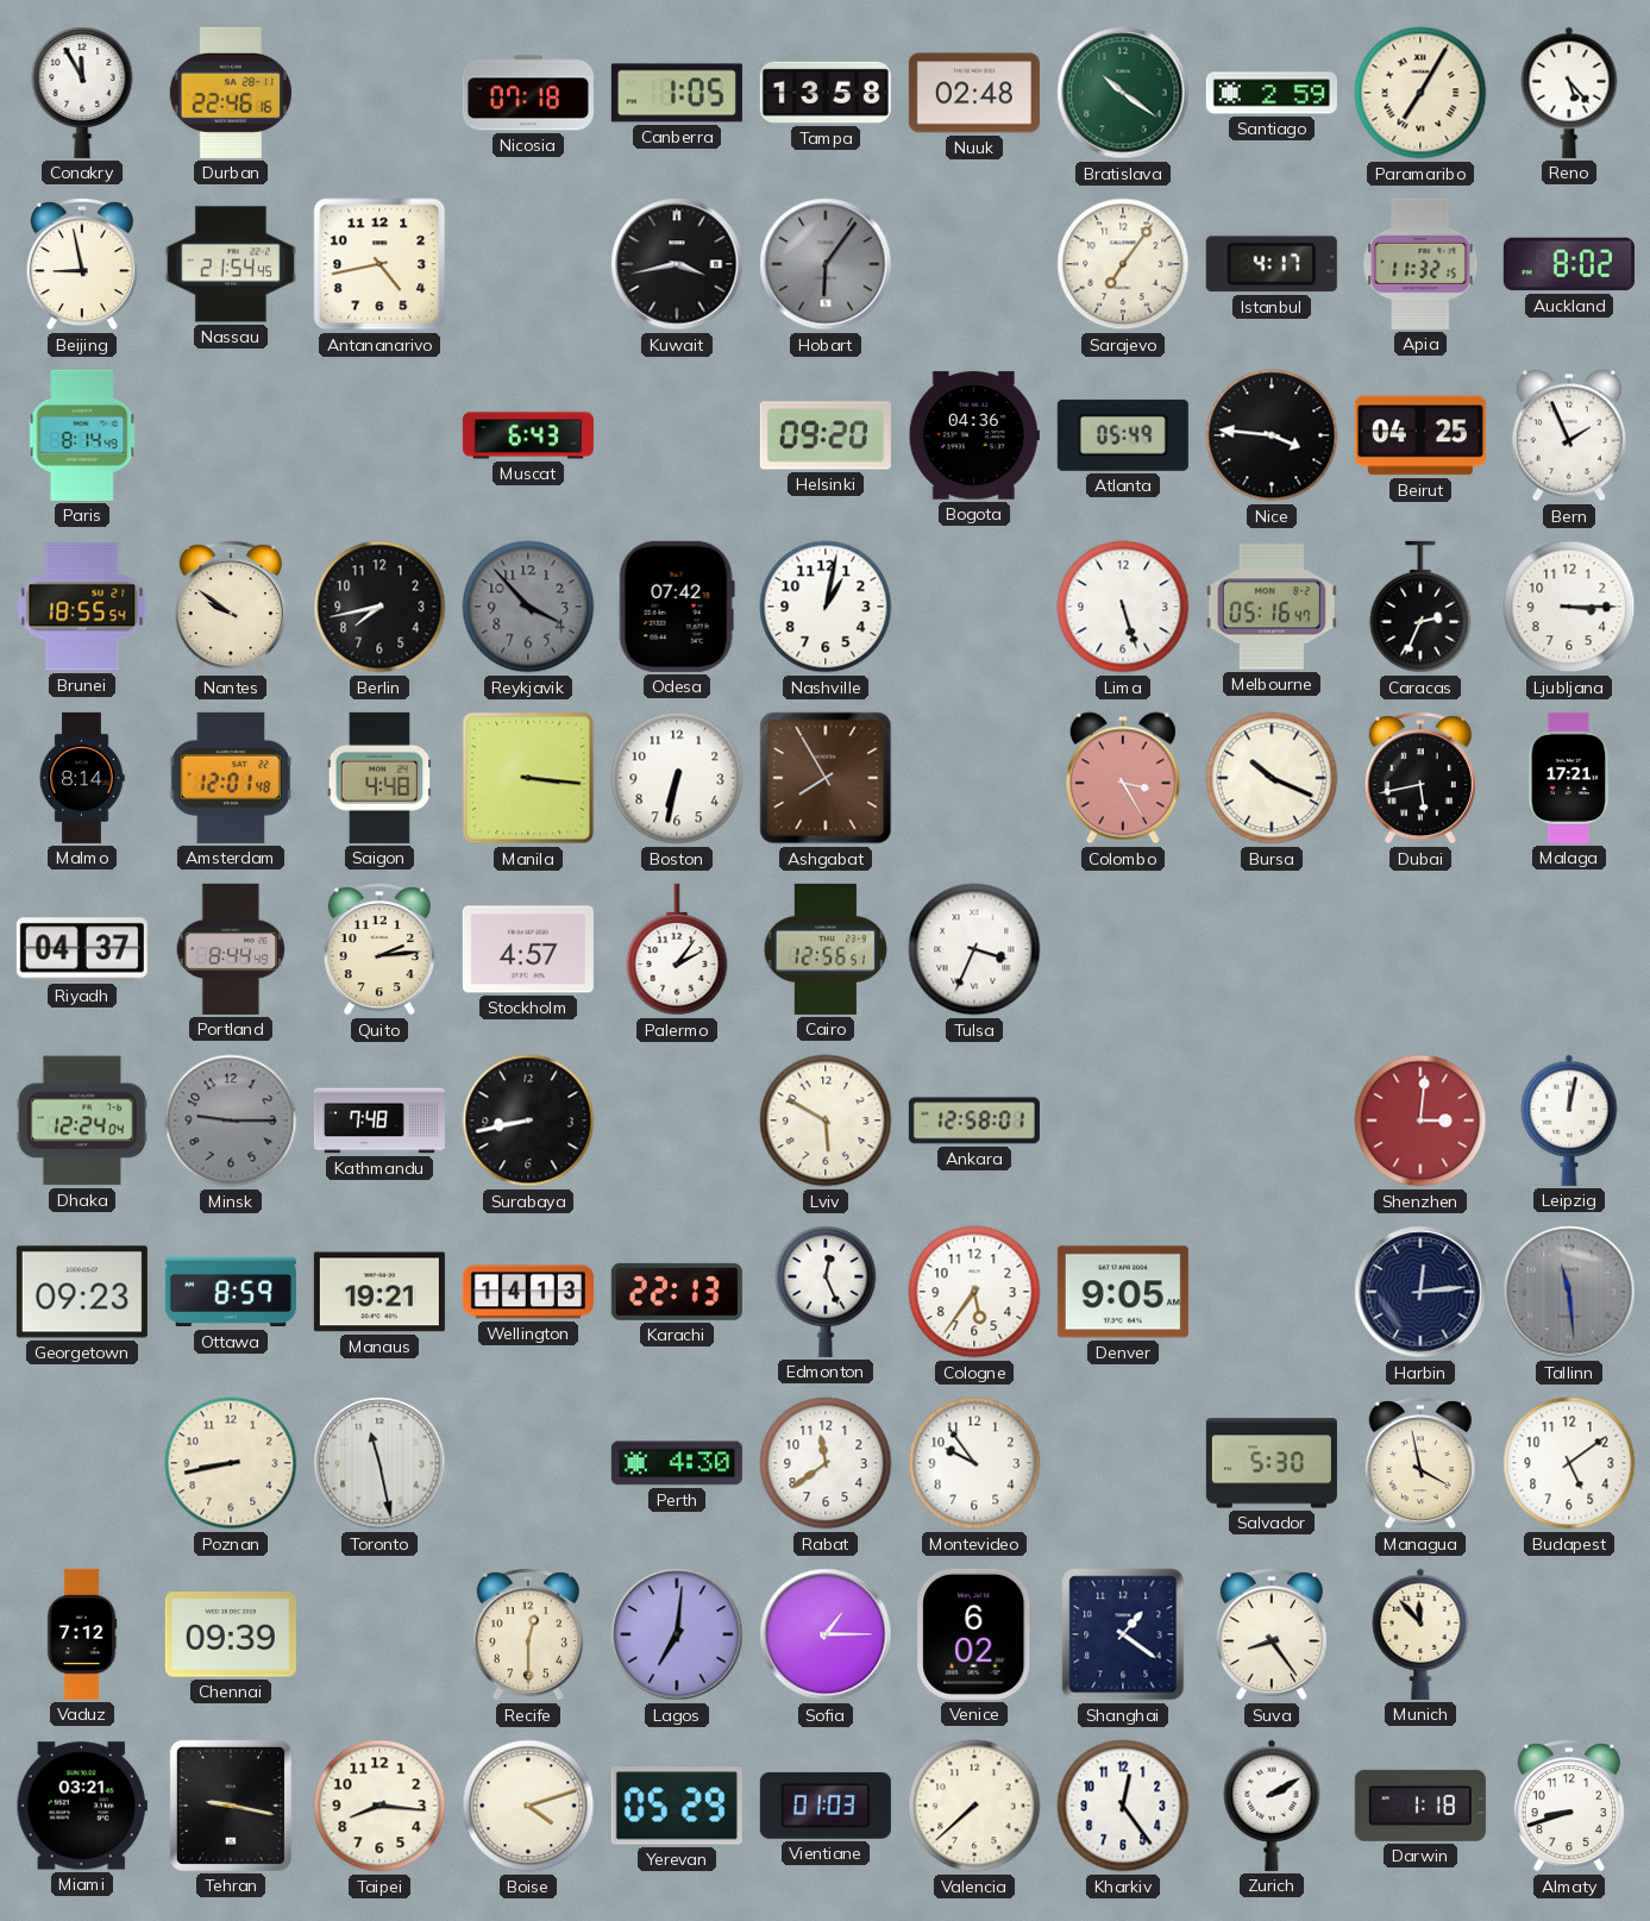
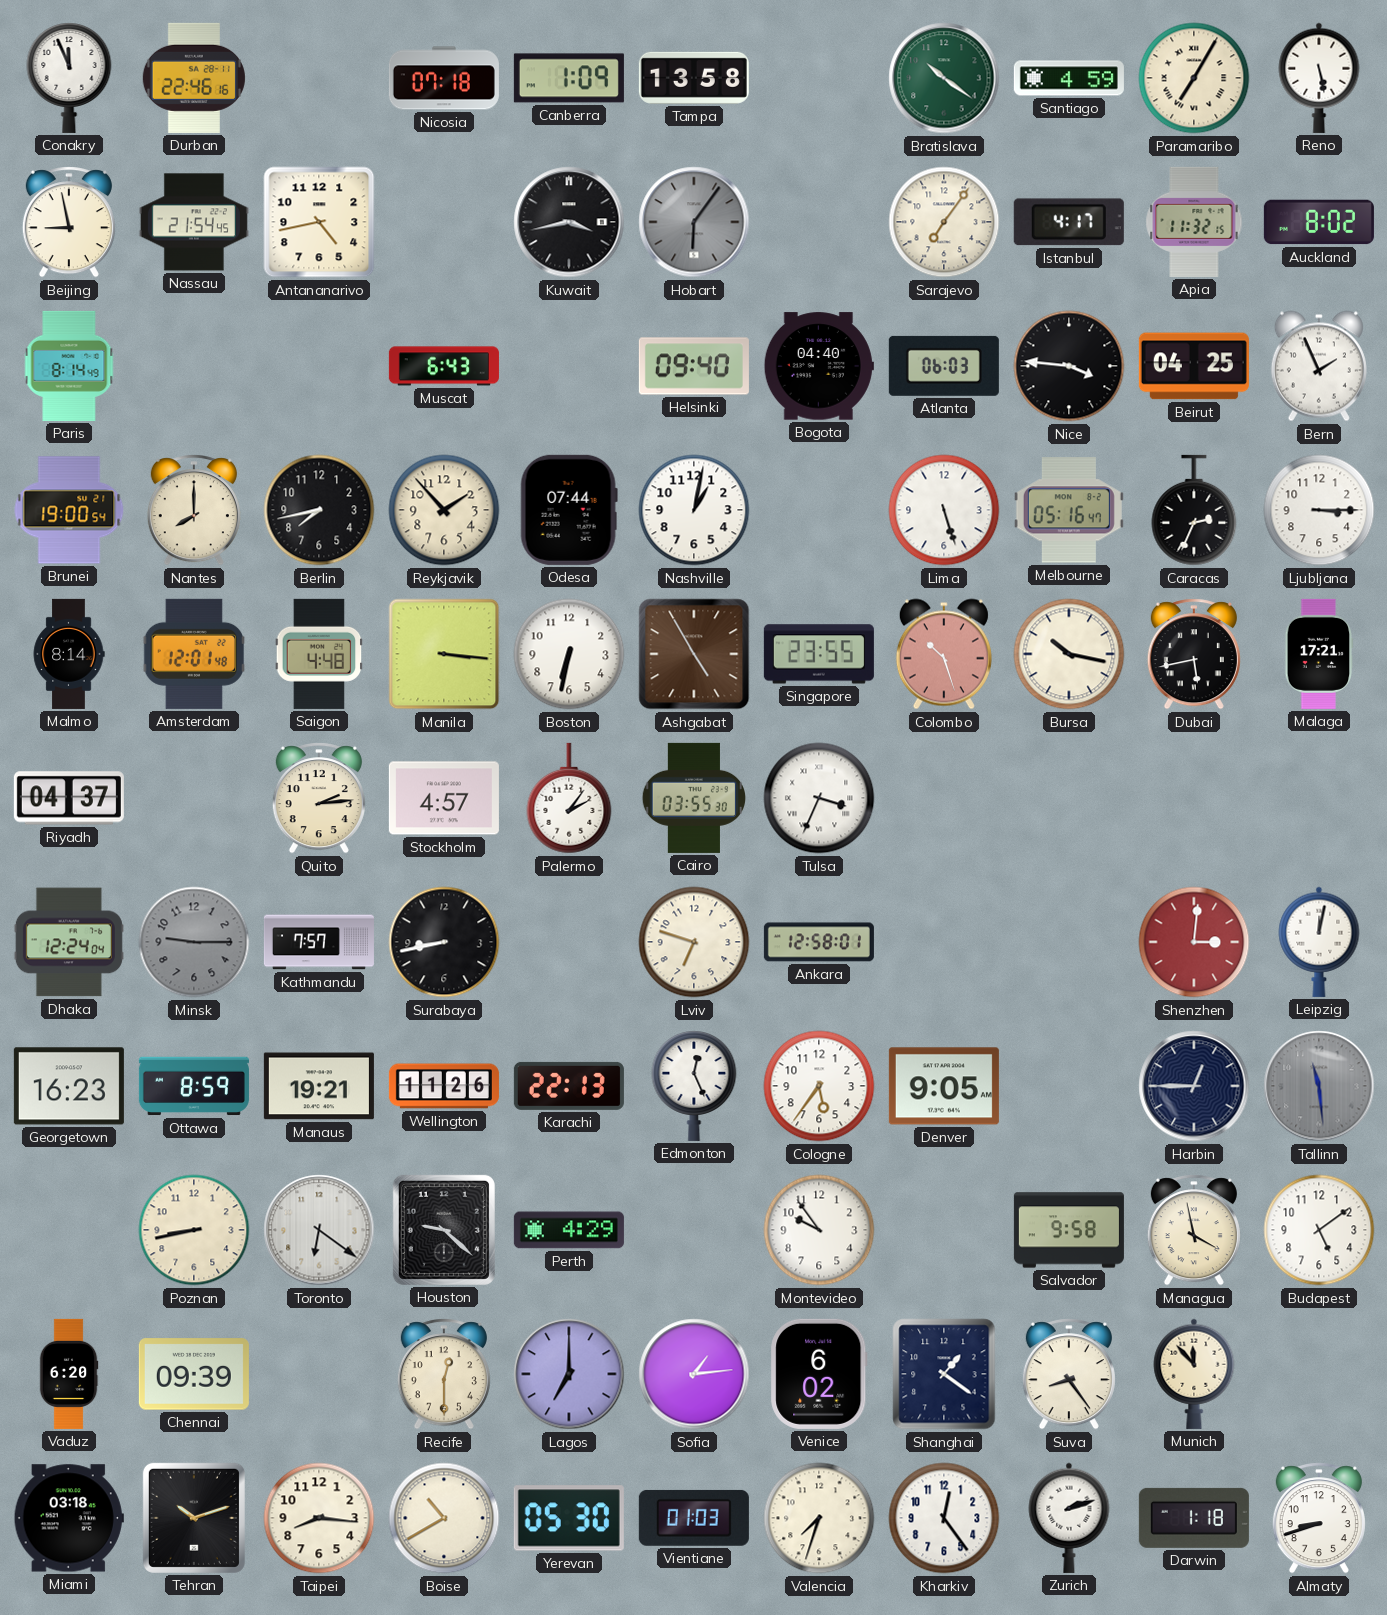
Conakry: 11:55 -> 11:56
Canberra: 1:05 -> 1:09
Nuuk: 02:48 -> none
Santiago: 2:59 -> 4:59
Reno: 5:23 -> 5:28
Helsinki: 09:20 -> 09:40
Bogota: 04:36 -> 04:40
Atlanta: 05:49 -> 06:03
Brunei: 18:55 -> 19:00
Nantes: 9:51 -> 8:00
Reykjavik: 3:53 -> 1:53
Reykjavik dial: grey -> cream
Odesa: 07:42 -> 07:44
Ashgabat: 7:55 -> 4:55
Singapore: none -> 23:55
Colombo: 3:25 -> 10:27
Bursa: 10:19 -> 10:17
Portland: 8:44 -> none
Cairo: 12:56 -> 03:55
Kathmandu: 7:48 -> 7:57
Lviv: 5:50 -> 6:48
Georgetown: 09:23 -> 16:23
Wellington: 14:13 -> 11:26
Harbin: 12:14 -> 12:45
Toronto: 11:28 -> 6:21
Houston: none -> 9:22
Perth: 4:30 -> 4:29
Rabat: 11:39 -> none
Salvador: 5:30 -> 9:58
Vaduz: 7:12 -> 6:20
Lagos: 7:01 -> 7:00
Sofia: 1:15 -> 1:14
Miami: 03:21 -> 03:18
Tehran: 9:17 -> 10:12
Boise: 4:12 -> 10:40
Yerevan: 05:29 -> 05:30
Valencia: 7:38 -> 7:33
Zurich: 2:10 -> 2:12
